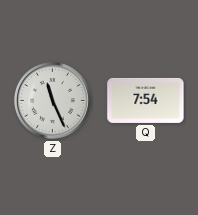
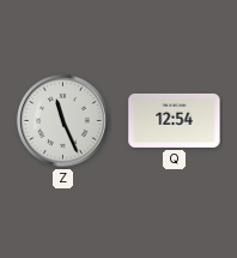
Q: 7:54 -> 12:54
